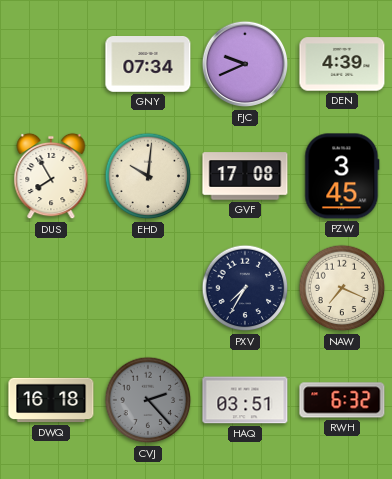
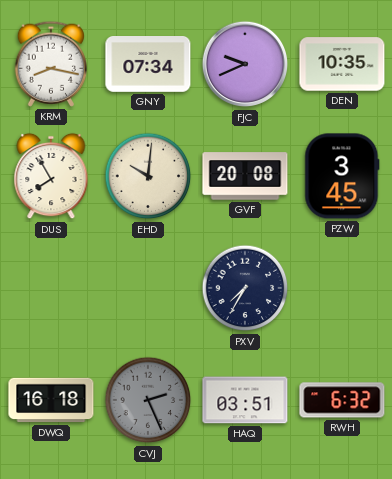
KRM: none -> 8:17
DEN: 4:39 -> 10:35
GVF: 17:08 -> 20:08
NAW: 7:19 -> none
CVJ: 2:23 -> 2:26
